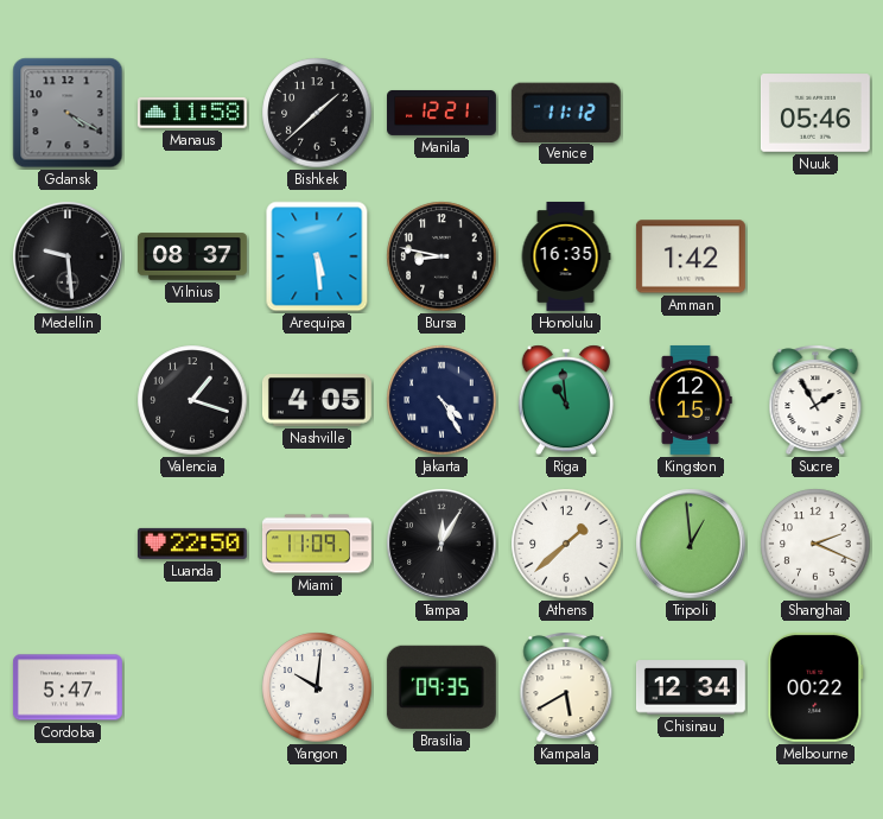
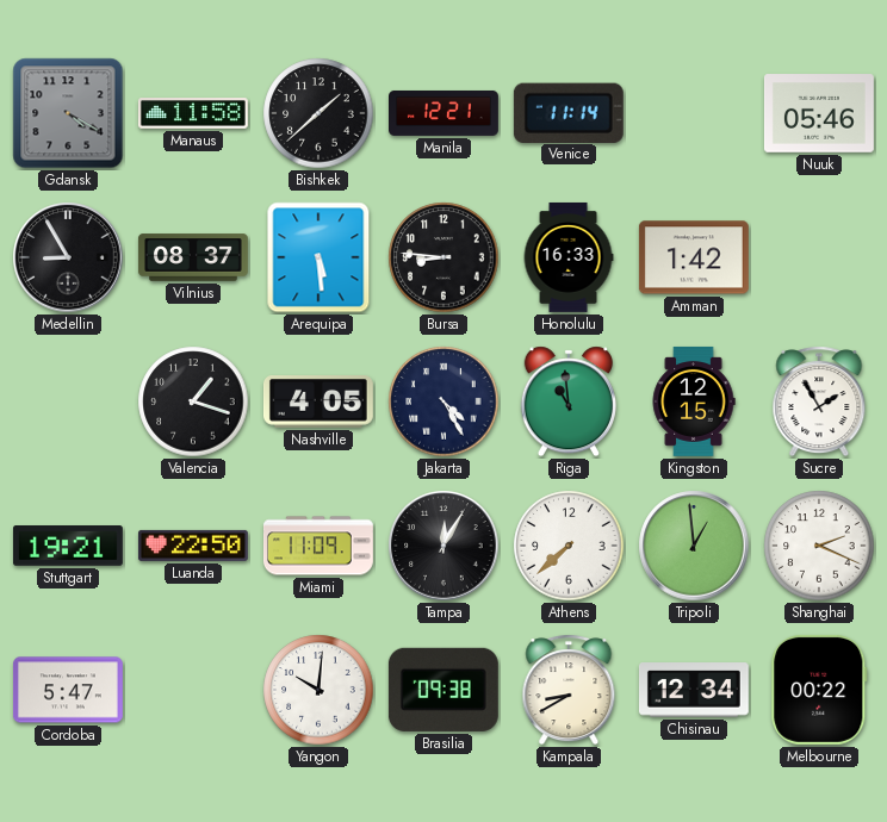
Venice: 11:12 -> 11:14
Medellin: 9:29 -> 8:55
Bursa: 8:47 -> 8:46
Honolulu: 16:35 -> 16:33
Stuttgart: none -> 19:21
Athens: 1:38 -> 7:38
Brasilia: 09:35 -> 09:38
Kampala: 5:40 -> 8:40
